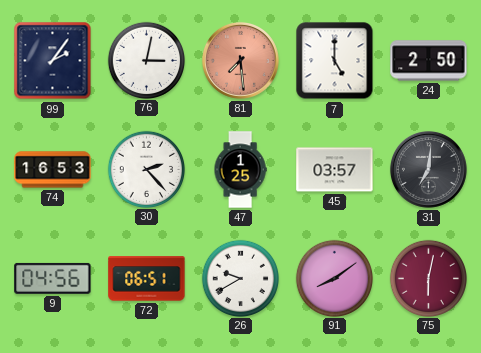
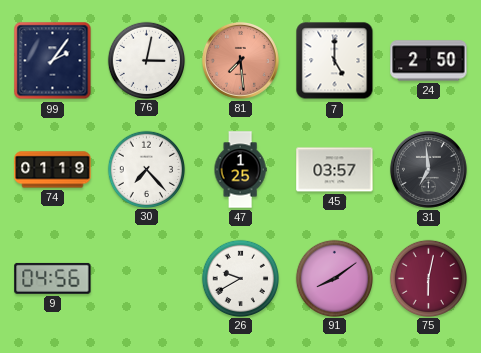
74: 16:53 -> 01:19
30: 2:23 -> 7:23
31: 7:01 -> 6:59
72: 06:51 -> none
